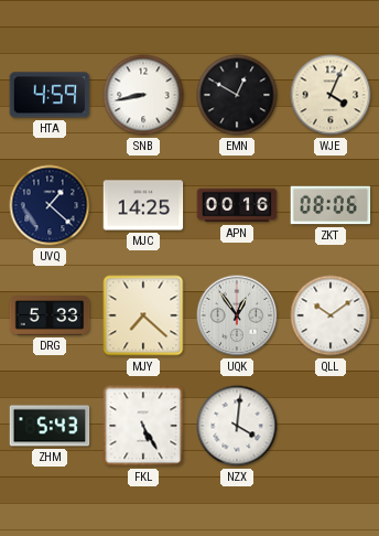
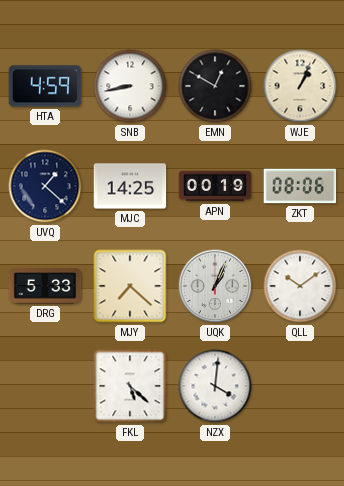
WJE: 4:04 -> 1:04
APN: 00:16 -> 00:19
UQK: 12:54 -> 1:04
ZHM: 5:43 -> none
FKL: 5:25 -> 5:22
